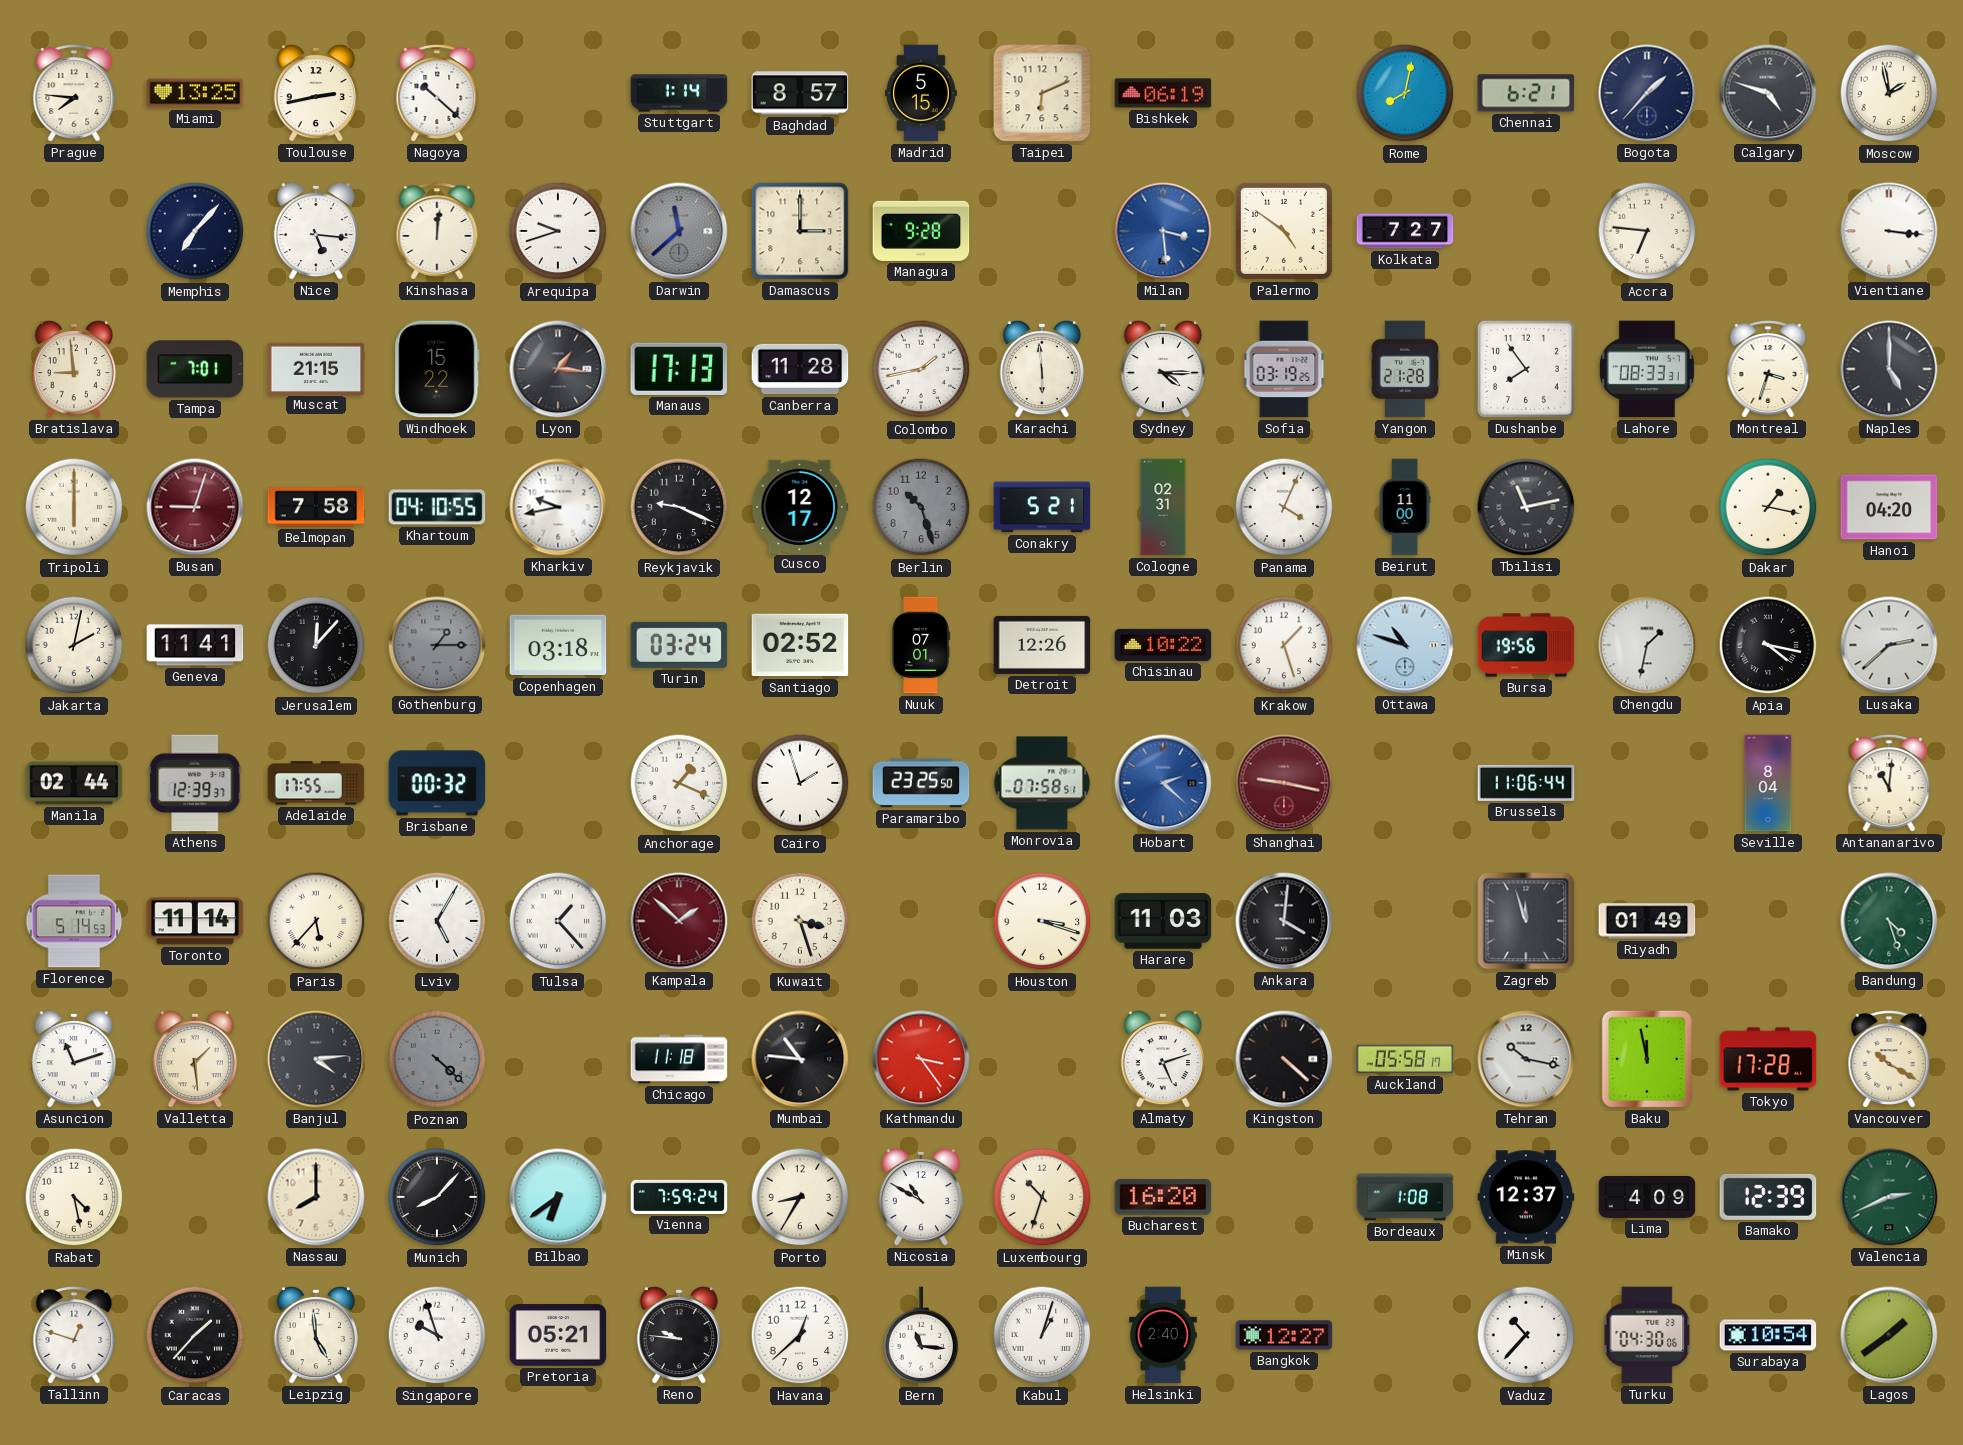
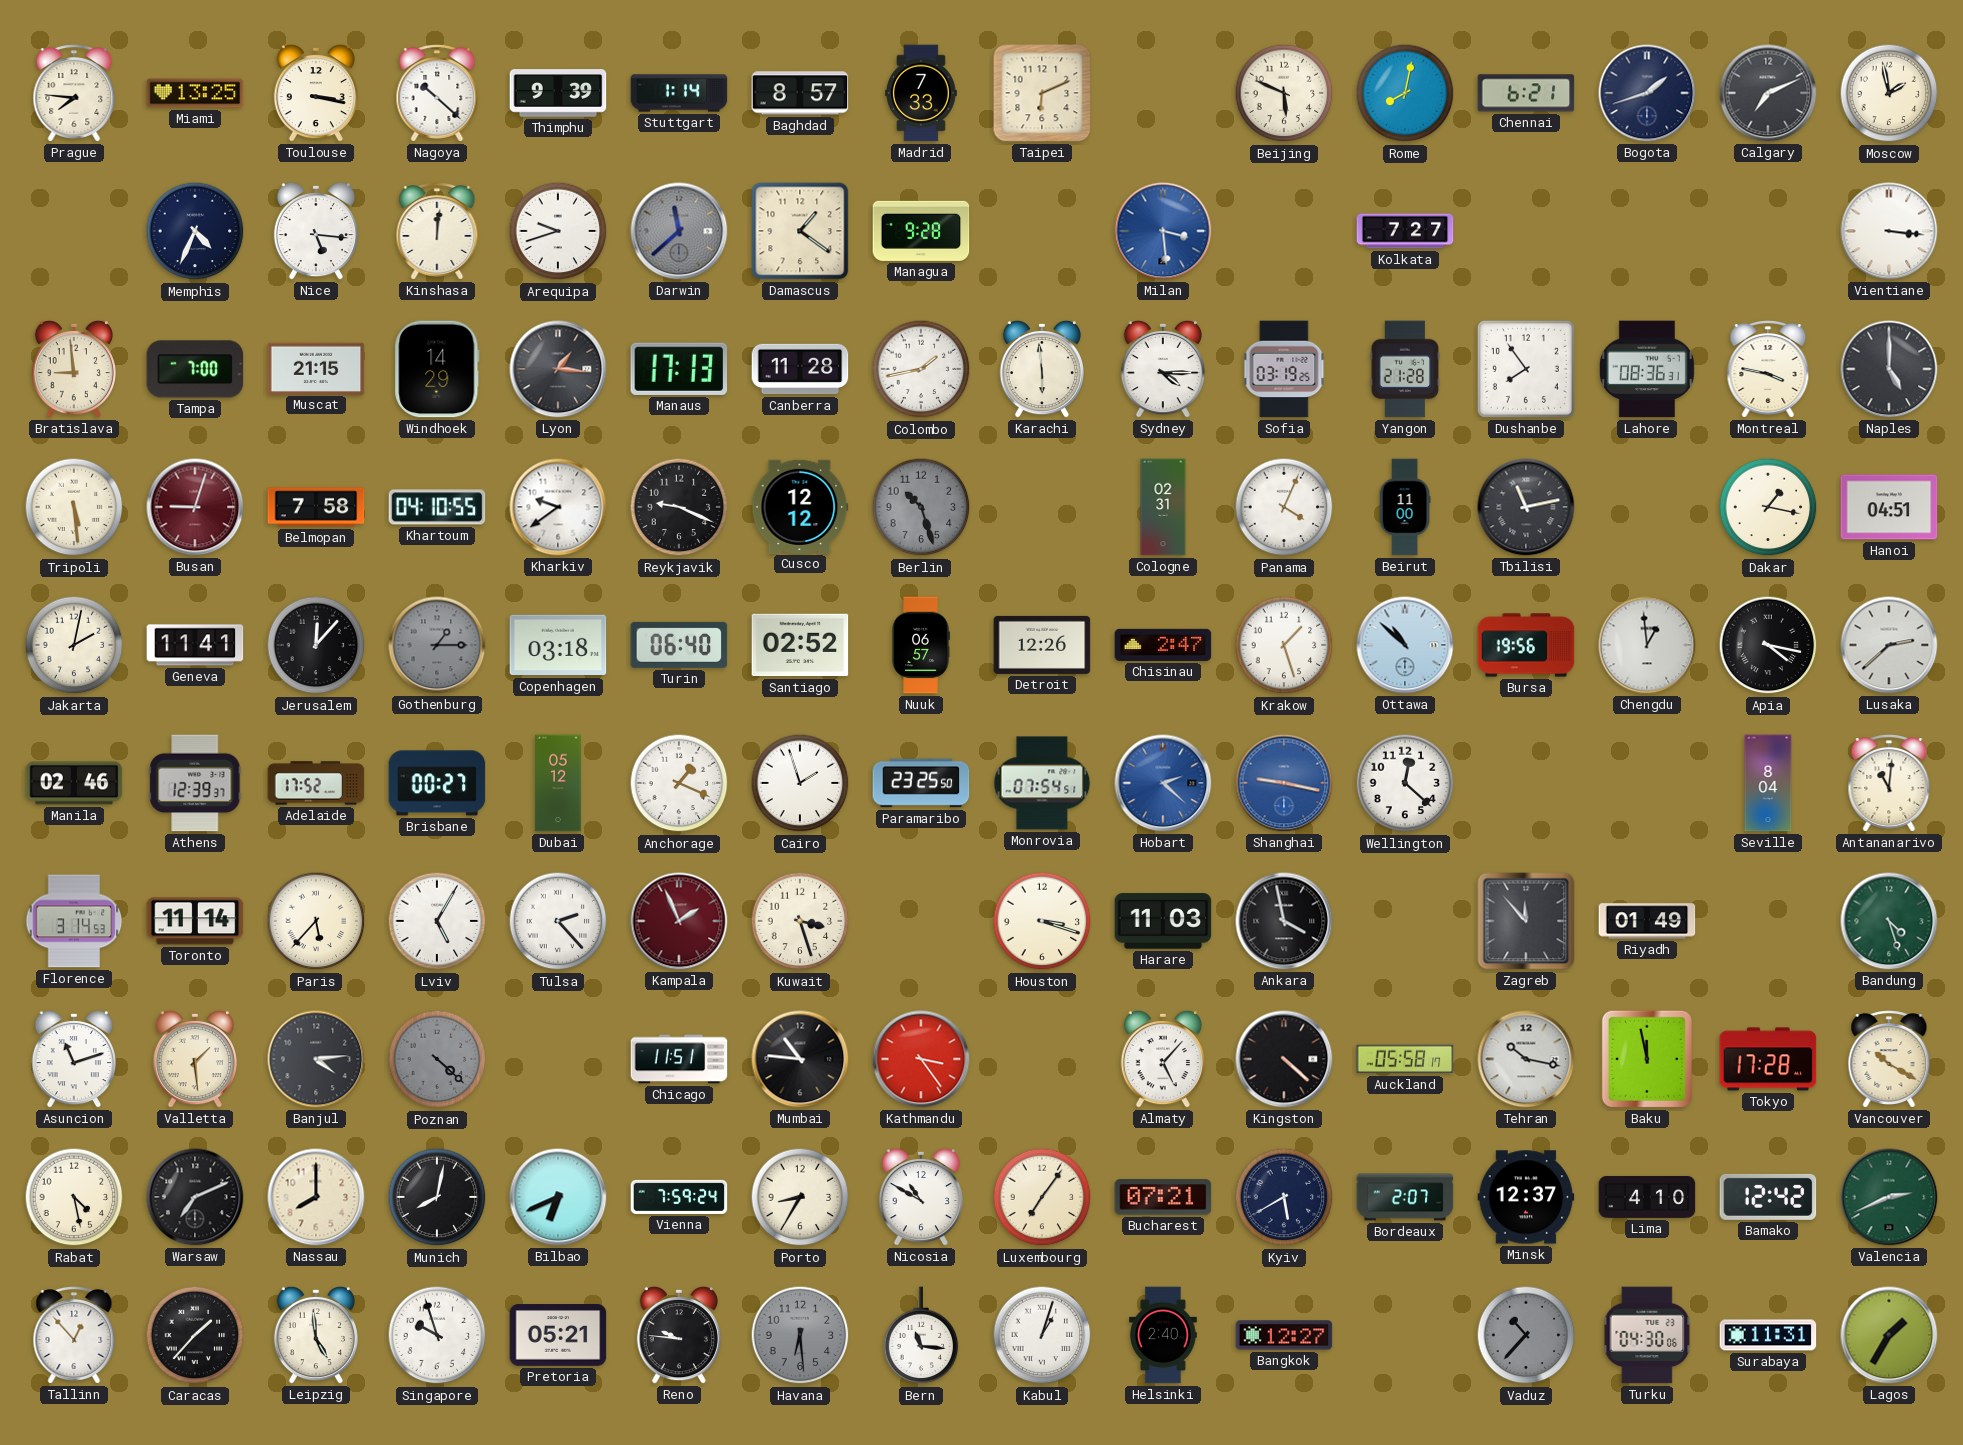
Toulouse: 2:43 -> 3:17
Thimphu: none -> 9:39
Madrid: 5:15 -> 7:33
Bishkek: 06:19 -> none
Beijing: none -> 5:49
Bogota: 1:37 -> 1:42
Calgary: 4:48 -> 7:11
Memphis: 7:07 -> 4:34
Damascus: 3:00 -> 1:21
Palermo: 4:51 -> none
Accra: 6:46 -> none
Tampa: 7:01 -> 7:00
Windhoek: 15:22 -> 14:29
Lahore: 08:33 -> 08:36
Montreal: 3:33 -> 3:47
Tripoli: 6:00 -> 5:29
Kharkiv: 9:43 -> 9:39
Cusco: 12:17 -> 12:12
Conakry: 5:21 -> none
Hanoi: 04:20 -> 04:51
Turin: 03:24 -> 06:40
Nuuk: 07:01 -> 06:57
Chisinau: 10:22 -> 2:47
Ottawa: 10:48 -> 10:52
Chengdu: 1:32 -> 12:59
Manila: 02:44 -> 02:46
Adelaide: 17:55 -> 17:52
Brisbane: 00:32 -> 00:27
Dubai: none -> 05:12
Monrovia: 07:58 -> 07:54
Shanghai dial: burgundy -> blue
Wellington: none -> 12:22
Brussels: 11:06 -> none
Florence: 5:14 -> 3:14
Tulsa: 1:23 -> 2:23
Kampala: 1:52 -> 1:56
Ankara: 4:01 -> 3:58
Zagreb: 11:57 -> 11:53
Chicago: 11:18 -> 11:51
Almaty: 5:12 -> 5:07
Warsaw: none -> 7:11
Munich: 8:07 -> 8:02
Bilbao: 6:39 -> 6:41
Luxembourg: 10:33 -> 7:06
Bucharest: 16:20 -> 07:21
Kyiv: none -> 5:40
Bordeaux: 1:08 -> 2:07
Lima: 4:09 -> 4:10
Bamako: 12:39 -> 12:42
Tallinn: 12:48 -> 12:53
Havana: 12:38 -> 6:29
Havana dial: white -> grey
Vaduz dial: white -> grey
Surabaya: 10:54 -> 11:31
Lagos: 1:39 -> 1:35
